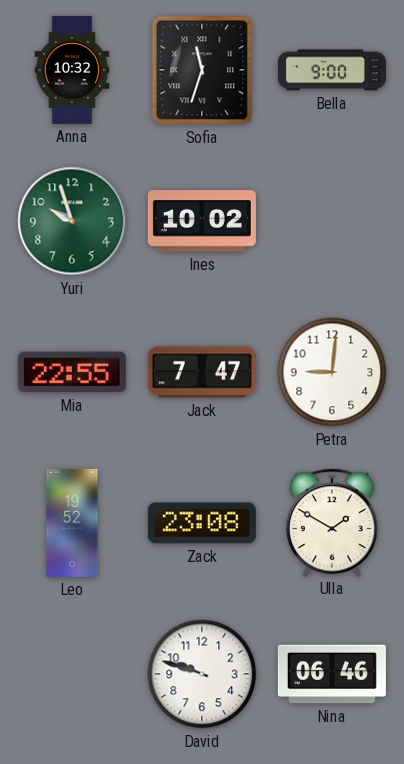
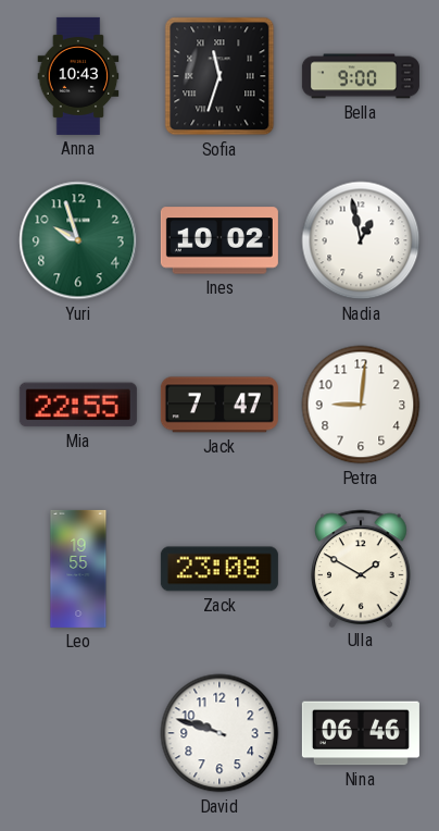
Anna: 10:32 -> 10:43
Nadia: none -> 12:58
Leo: 19:52 -> 19:55
